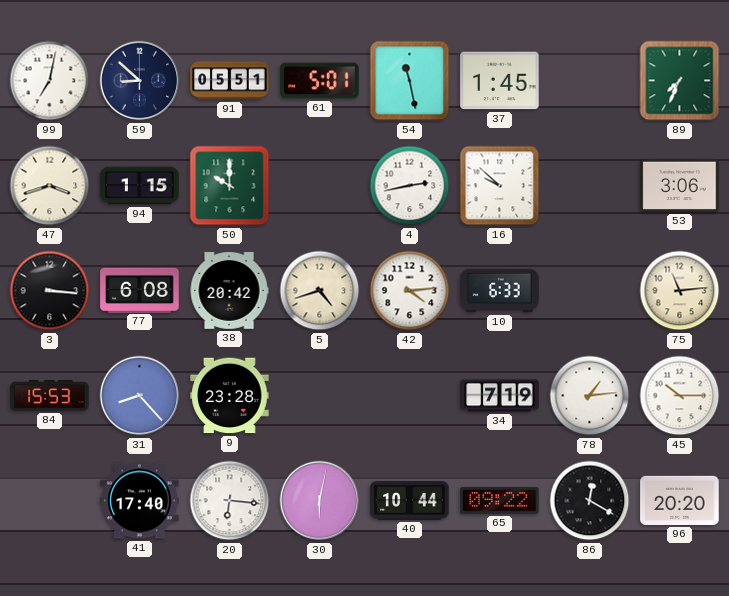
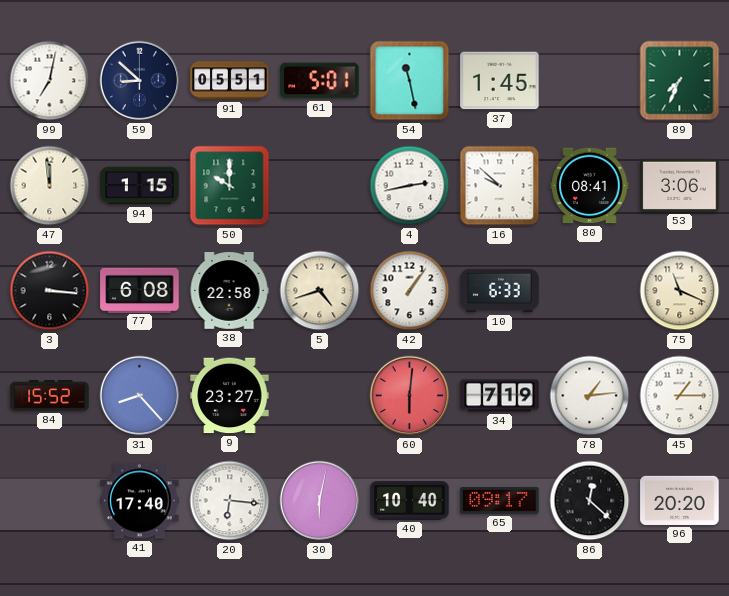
47: 3:42 -> 11:59
80: none -> 08:41
38: 20:42 -> 22:58
42: 4:14 -> 1:06
75: 11:14 -> 11:19
84: 15:53 -> 15:52
9: 23:28 -> 23:27
60: none -> 6:01
45: 10:15 -> 1:15
40: 10:44 -> 10:40
65: 09:22 -> 09:17
86: 12:20 -> 12:22
